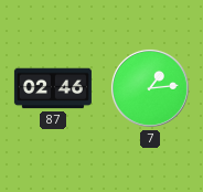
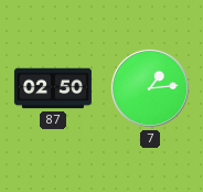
87: 02:46 -> 02:50
